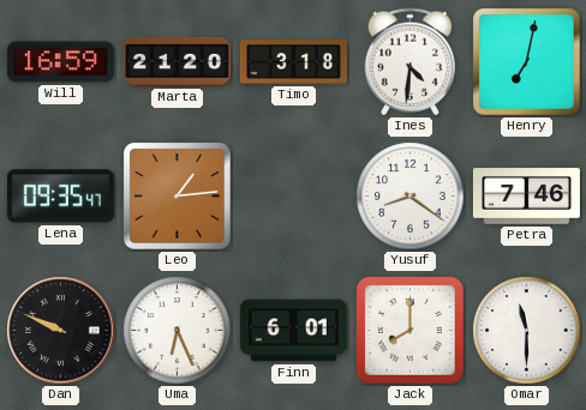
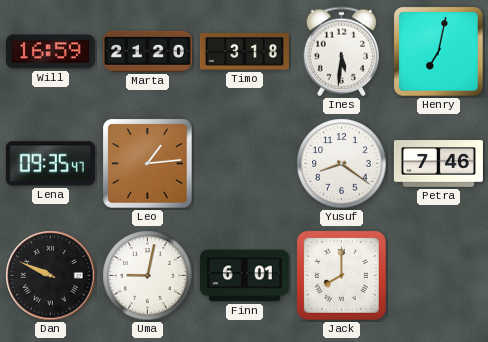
Ines: 4:31 -> 5:31
Uma: 6:26 -> 9:02
Omar: 11:30 -> none
